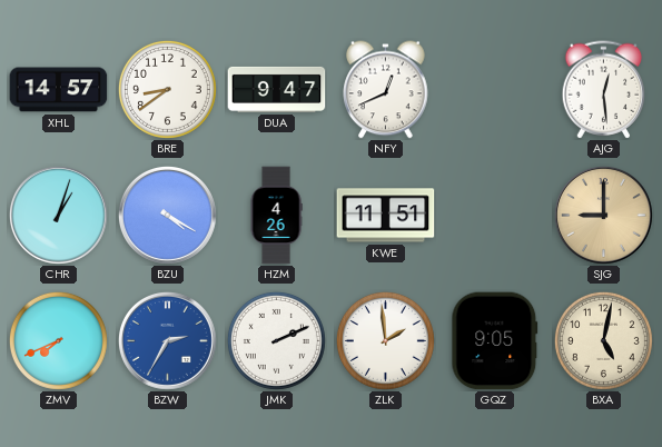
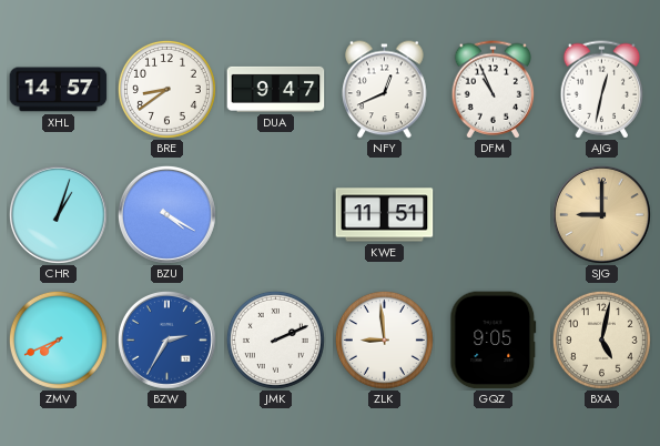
DFM: none -> 10:56
AJG: 12:29 -> 12:32
HZM: 4:26 -> none
ZLK: 1:59 -> 8:59
